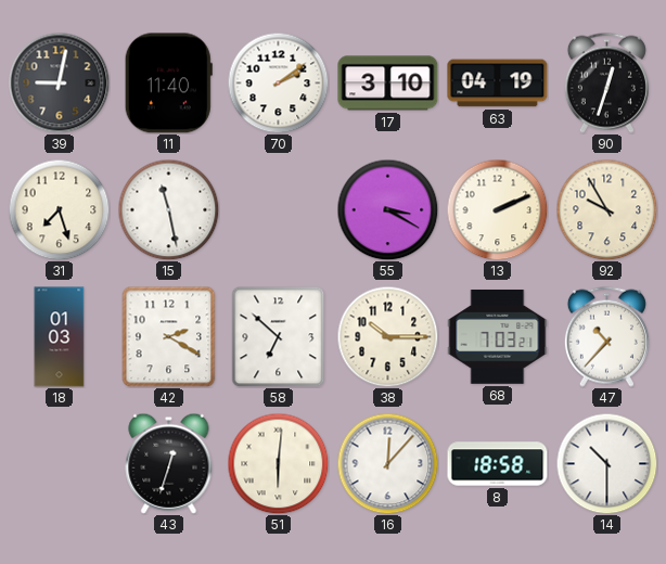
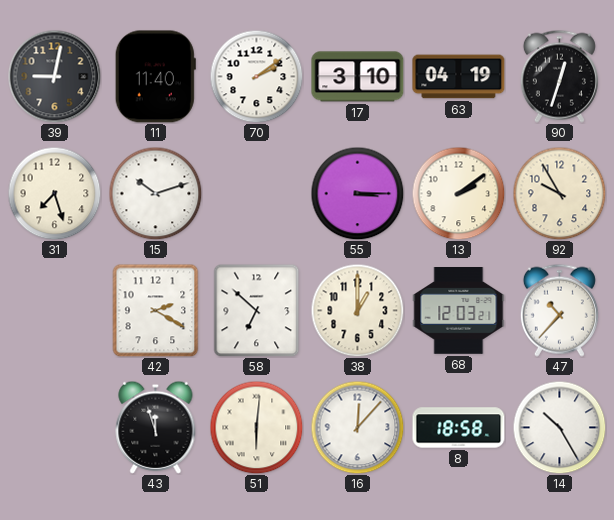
15: 11:28 -> 10:12
55: 3:20 -> 3:15
13: 2:11 -> 2:09
18: 01:03 -> none
38: 10:15 -> 1:00
68: 7:03 -> 12:03
43: 12:33 -> 11:57
14: 10:30 -> 10:25
